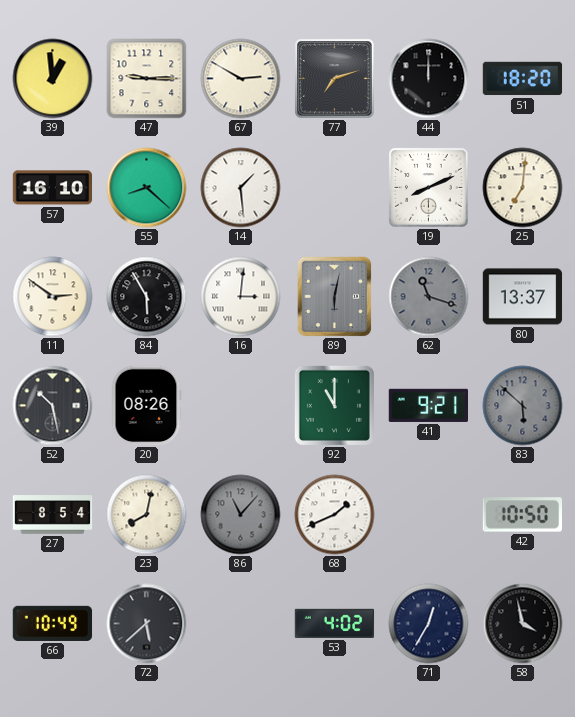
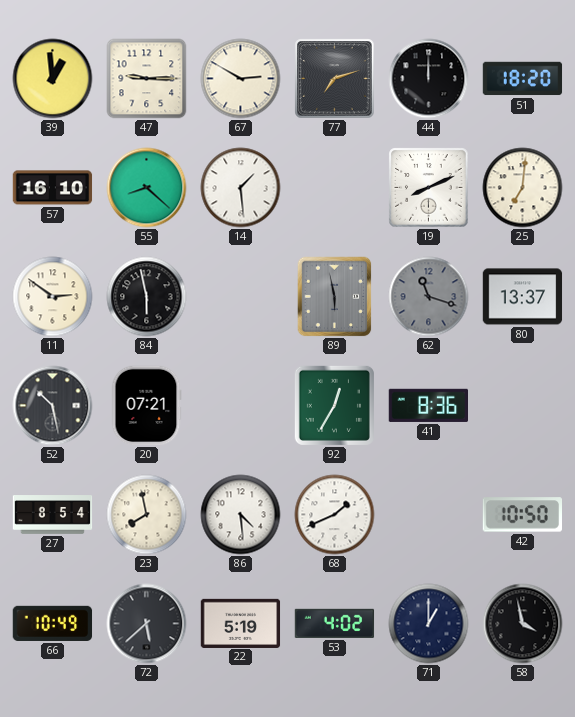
84: 5:55 -> 5:58
16: 3:01 -> none
89: 6:02 -> 5:58
20: 08:26 -> 07:21
92: 11:00 -> 12:35
41: 9:21 -> 8:36
83: 5:52 -> none
23: 8:02 -> 7:58
86: 11:07 -> 4:29
86 dial: grey -> white
22: none -> 5:19
71: 12:35 -> 1:00
